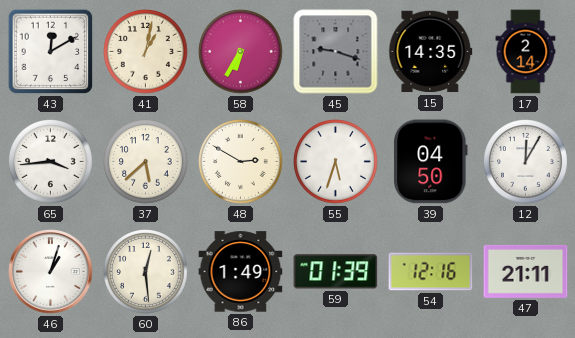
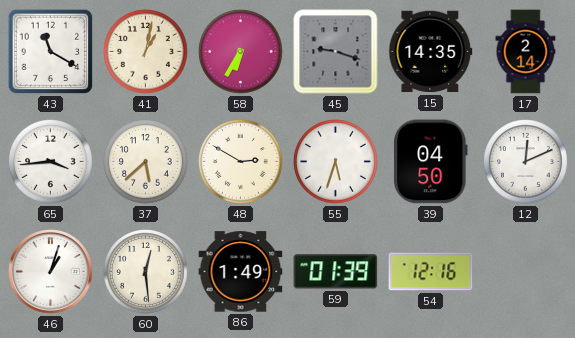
43: 12:10 -> 11:20
12: 12:05 -> 12:11
47: 21:11 -> none
